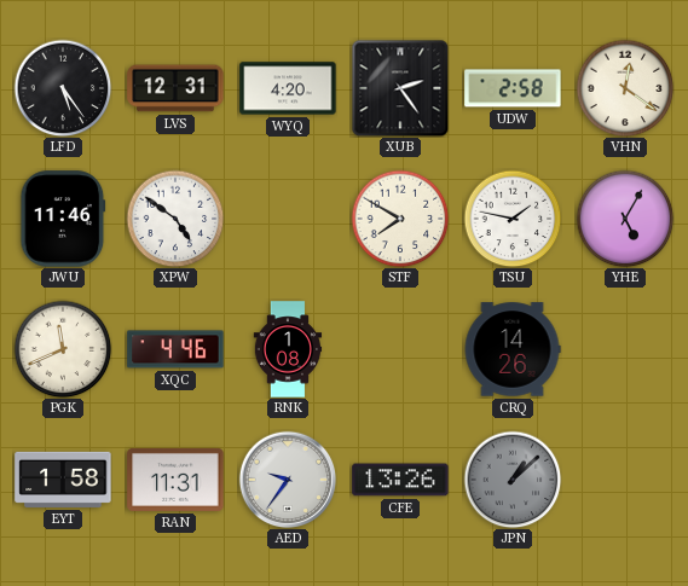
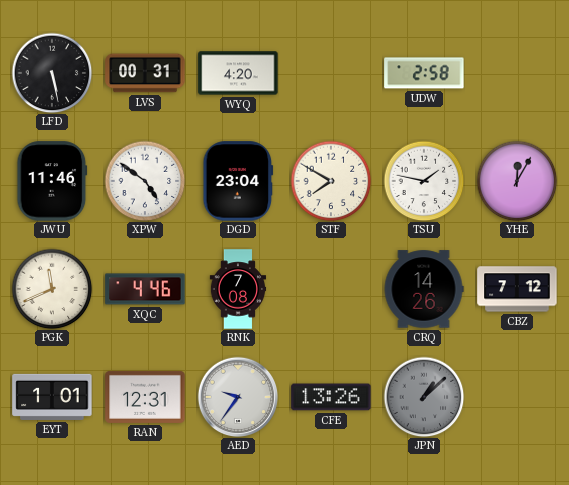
LFD: 5:24 -> 5:28
LVS: 12:31 -> 00:31
XUB: 2:24 -> none
VHN: 12:21 -> none
DGD: none -> 23:04
YHE: 5:05 -> 12:05
RNK: 1:08 -> 7:08
CBZ: none -> 7:12
EYT: 1:58 -> 1:01
RAN: 11:31 -> 12:31
